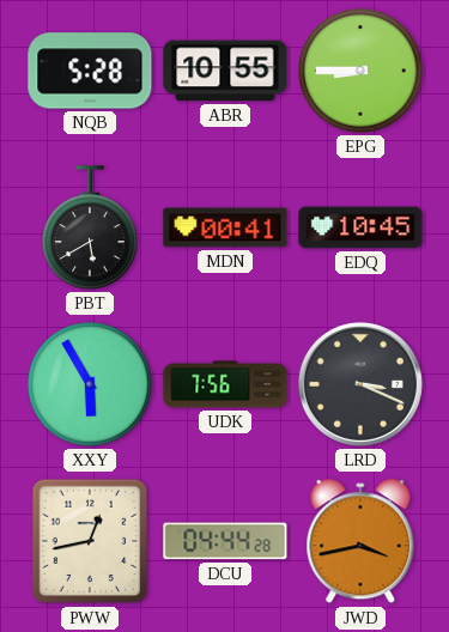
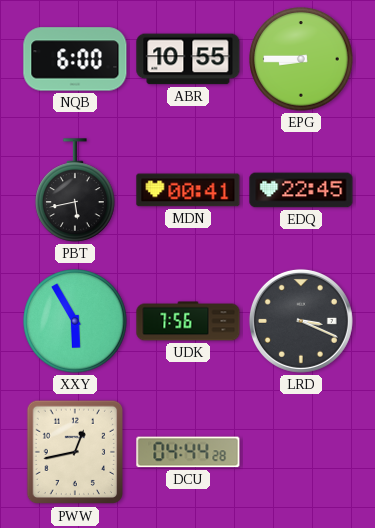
NQB: 5:28 -> 6:00
PBT: 5:40 -> 5:43
EDQ: 10:45 -> 22:45
JWD: 3:43 -> none
